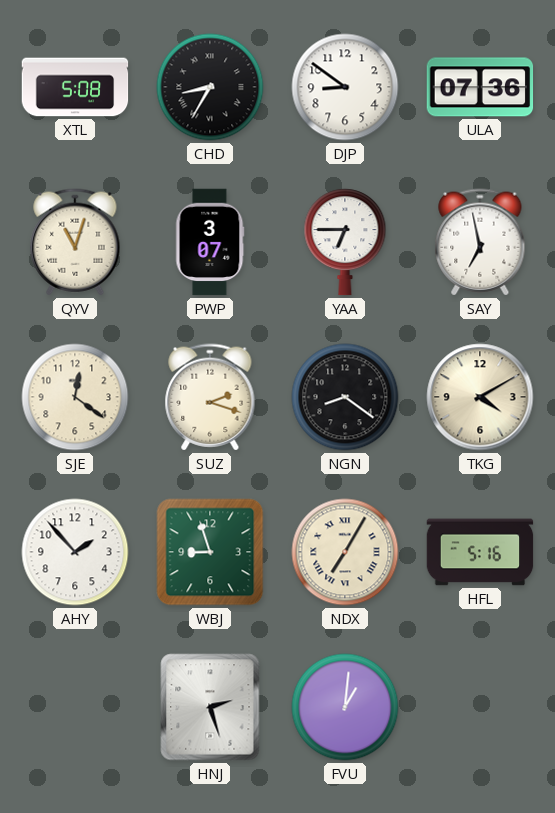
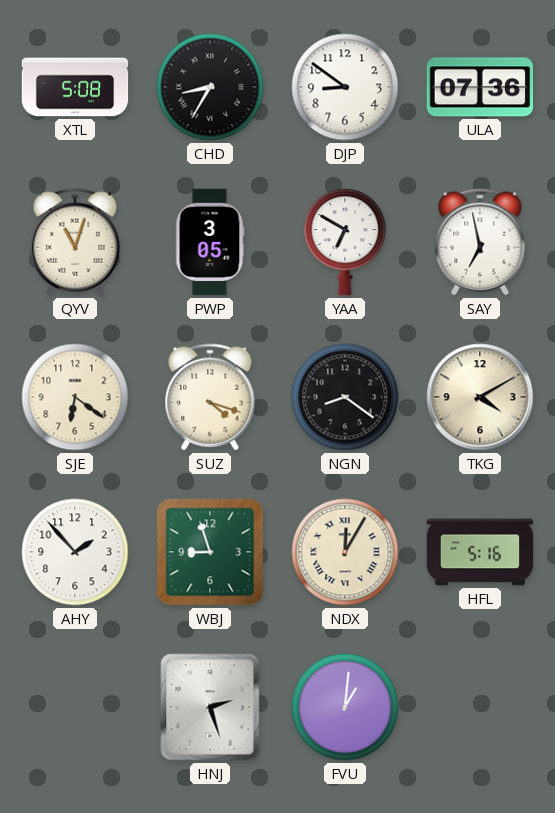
PWP: 3:07 -> 3:05
YAA: 6:45 -> 6:50
SJE: 12:21 -> 6:21
SUZ: 2:18 -> 4:18
NDX: 7:05 -> 12:05
